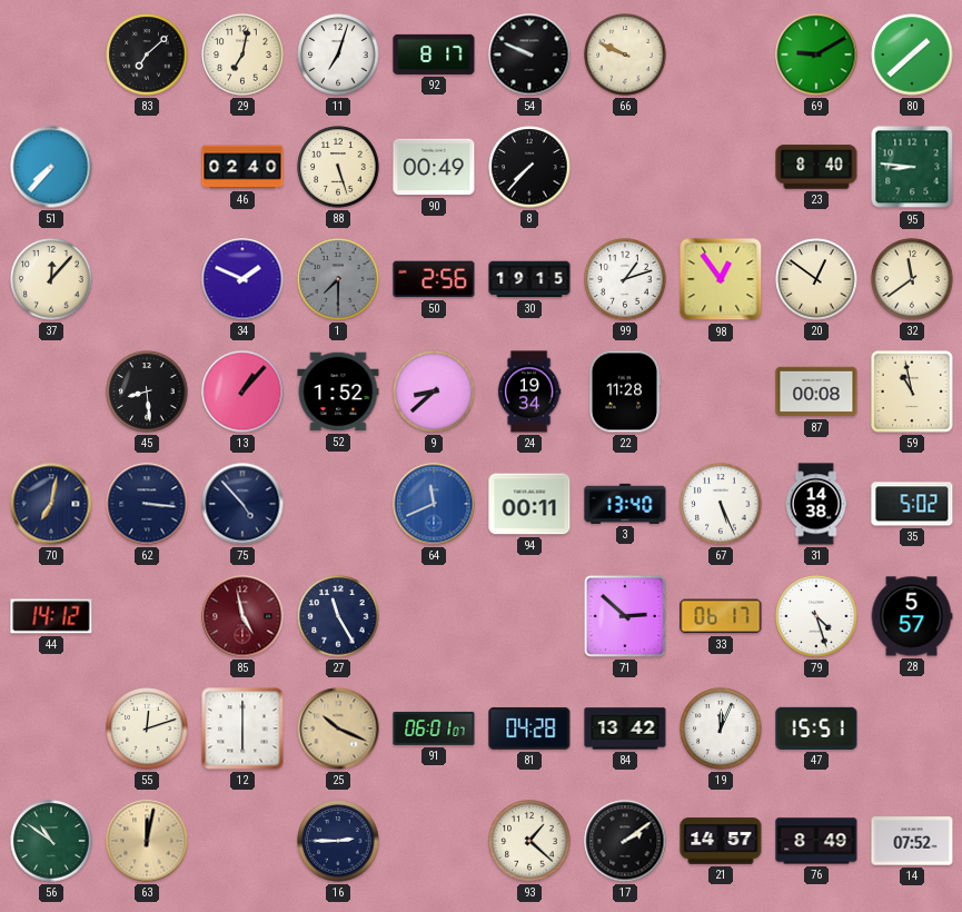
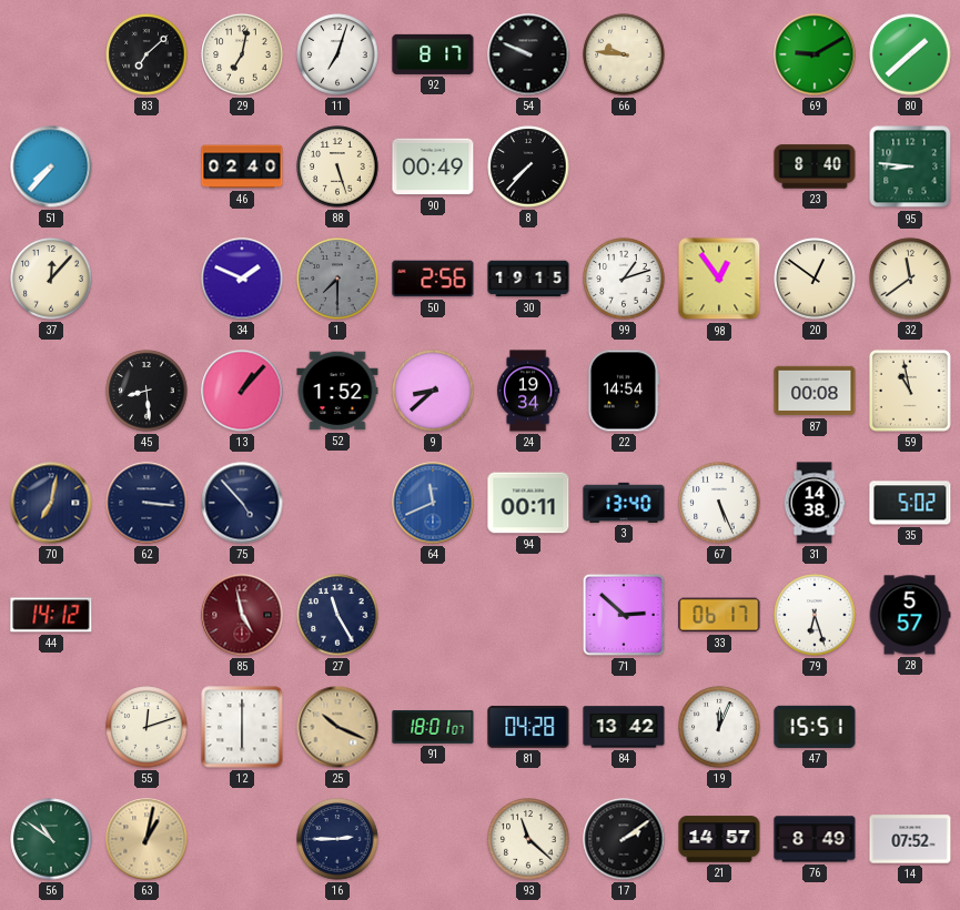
66: 9:49 -> 9:46
22: 11:28 -> 14:54
79: 4:27 -> 6:27
91: 06:01 -> 18:01
63: 12:02 -> 1:02
93: 1:22 -> 11:22
